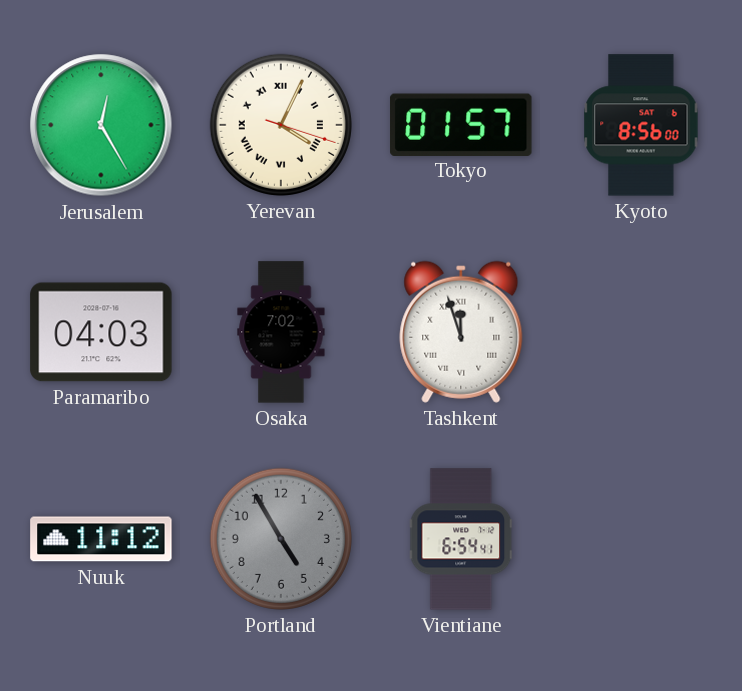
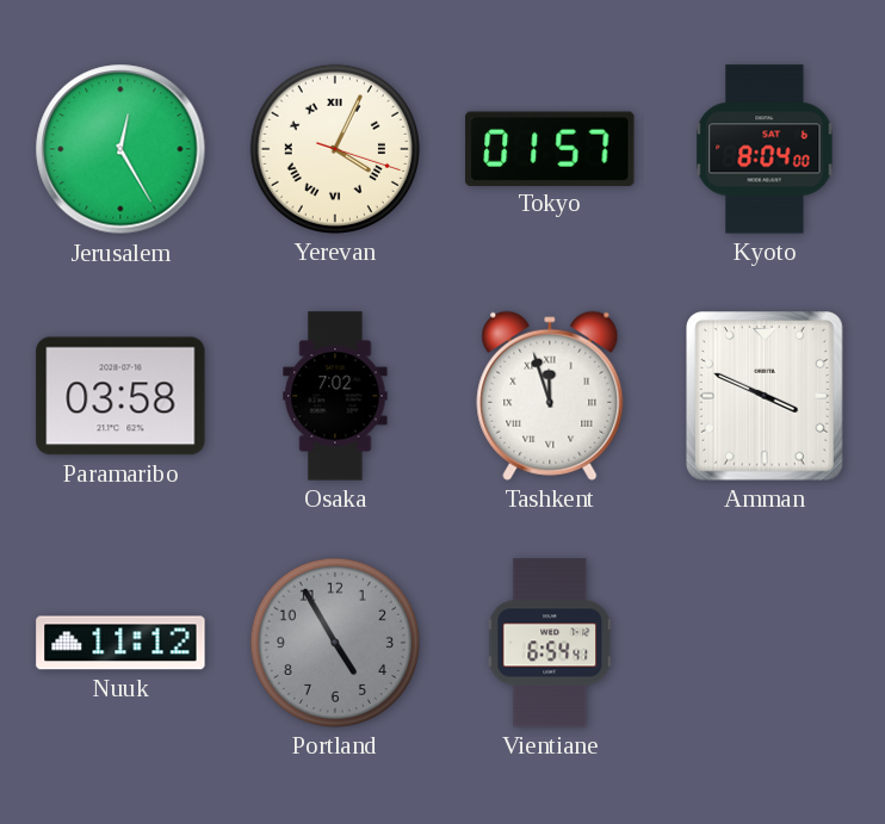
Kyoto: 8:56 -> 8:04
Paramaribo: 04:03 -> 03:58
Amman: none -> 3:49
